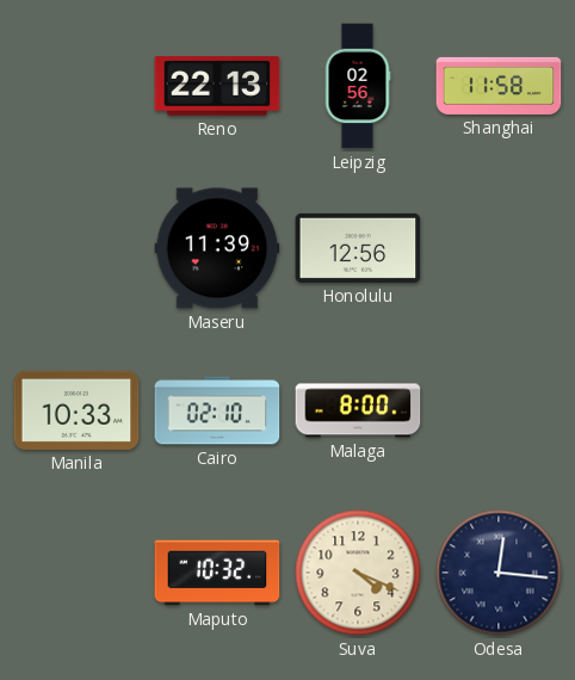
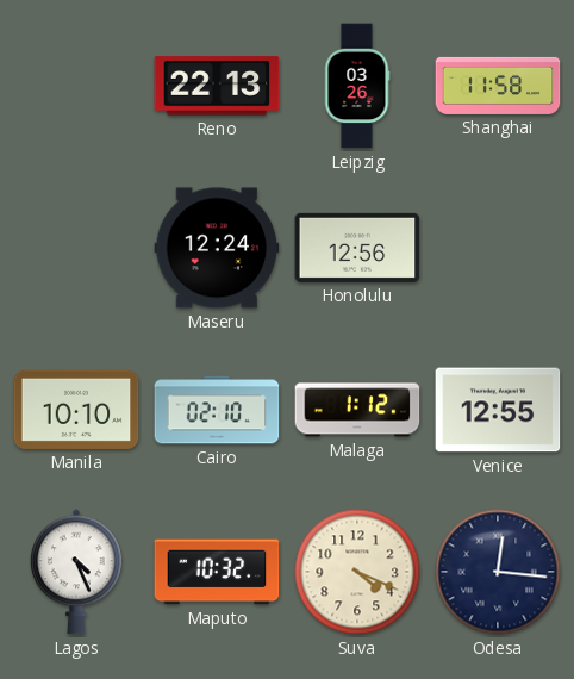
Leipzig: 02:56 -> 03:26
Maseru: 11:39 -> 12:24
Manila: 10:33 -> 10:10
Malaga: 8:00 -> 1:12
Venice: none -> 12:55
Lagos: none -> 4:26
